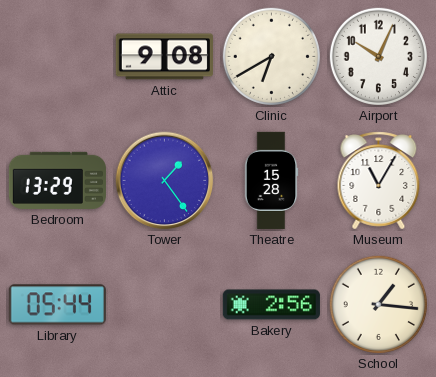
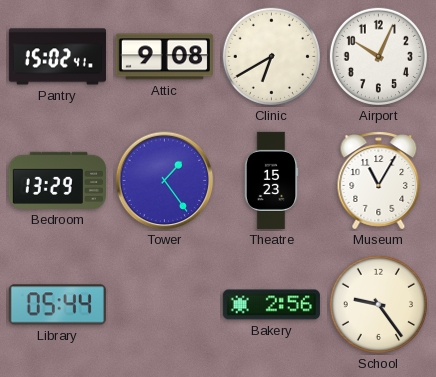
Pantry: none -> 15:02
Theatre: 15:28 -> 15:23
School: 1:16 -> 9:24
